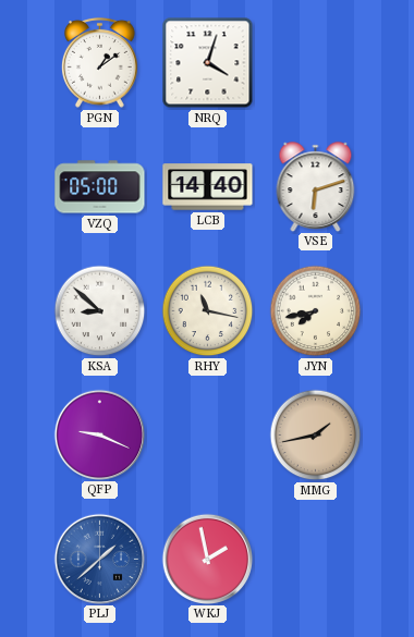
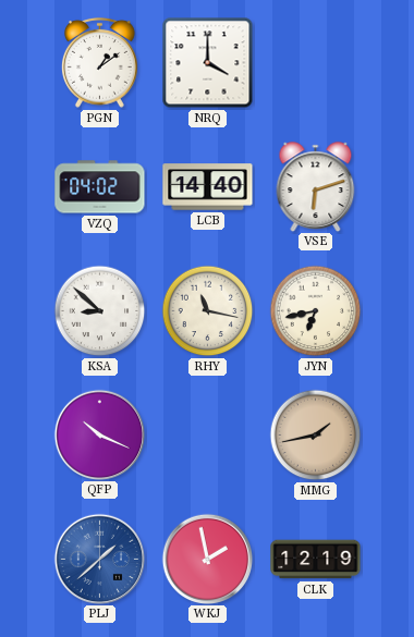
NRQ: 4:03 -> 4:00
VZQ: 05:00 -> 04:02
JYN: 7:43 -> 6:43
QFP: 9:19 -> 10:19
CLK: none -> 12:19
